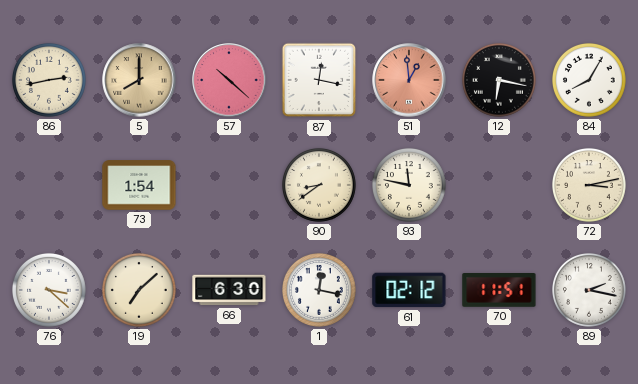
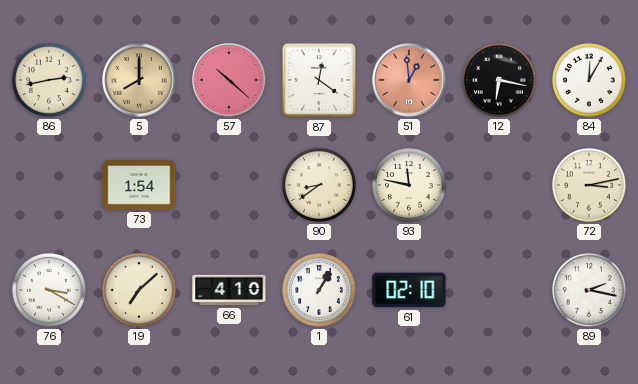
87: 12:17 -> 12:21
84: 8:05 -> 12:05
76: 3:22 -> 3:20
66: 6:30 -> 4:10
1: 12:17 -> 1:05
61: 02:12 -> 02:10
70: 11:51 -> none
